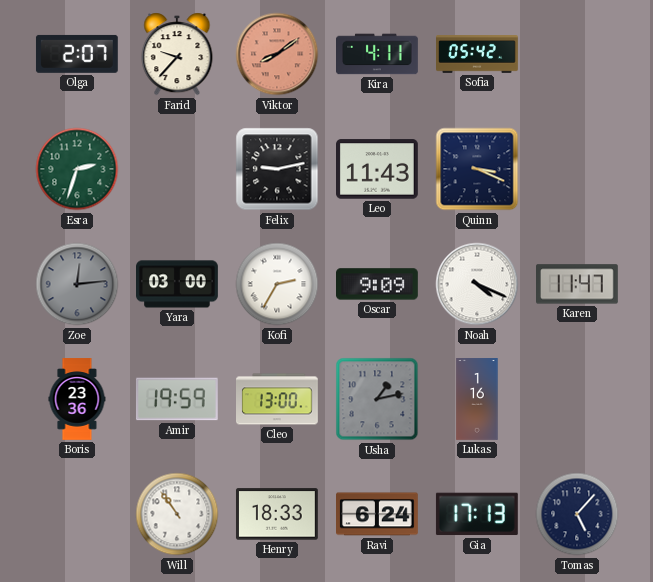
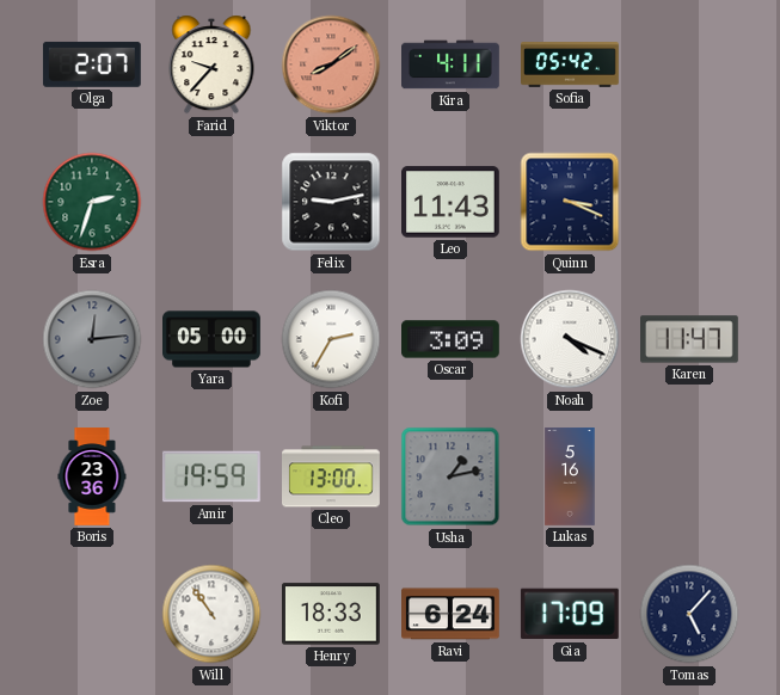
Yara: 03:00 -> 05:00
Oscar: 9:09 -> 3:09
Lukas: 1:16 -> 5:16
Gia: 17:13 -> 17:09
